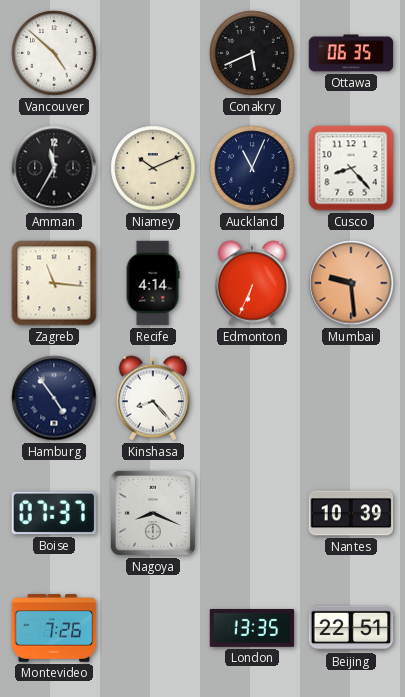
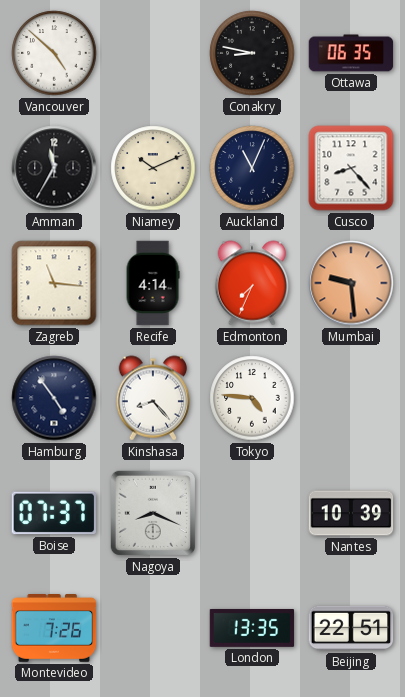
Conakry: 5:41 -> 8:47
Edmonton: 6:34 -> 7:34
Tokyo: none -> 4:46
